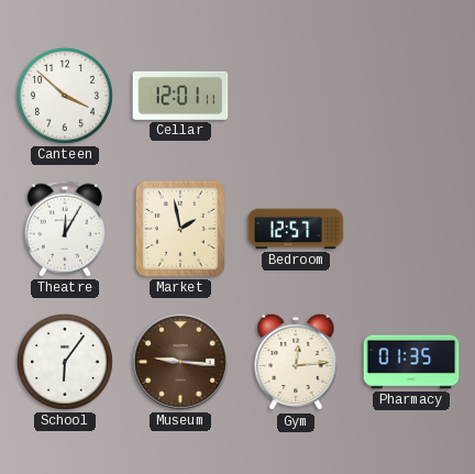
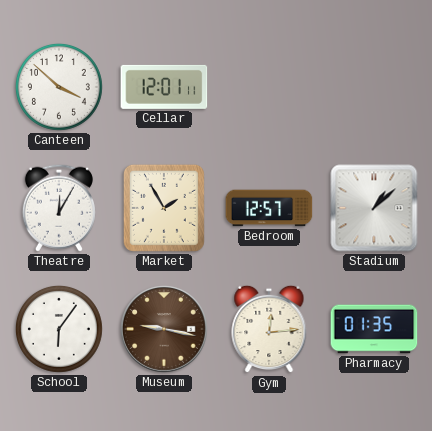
Market: 1:58 -> 1:55
Stadium: none -> 1:08
Museum: 9:16 -> 9:17
